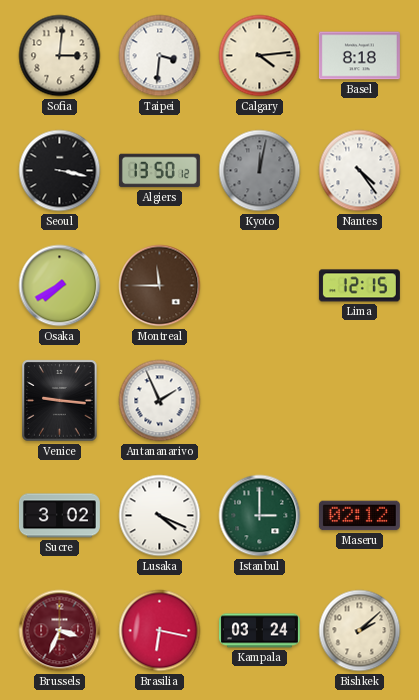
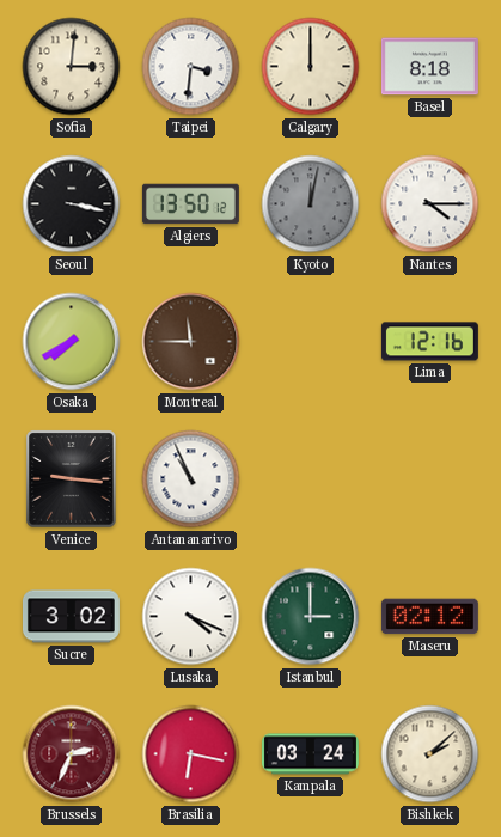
Calgary: 4:14 -> 12:00
Nantes: 4:24 -> 4:15
Lima: 12:15 -> 12:16
Antananarivo: 1:56 -> 10:56
Brussels: 3:34 -> 2:34
